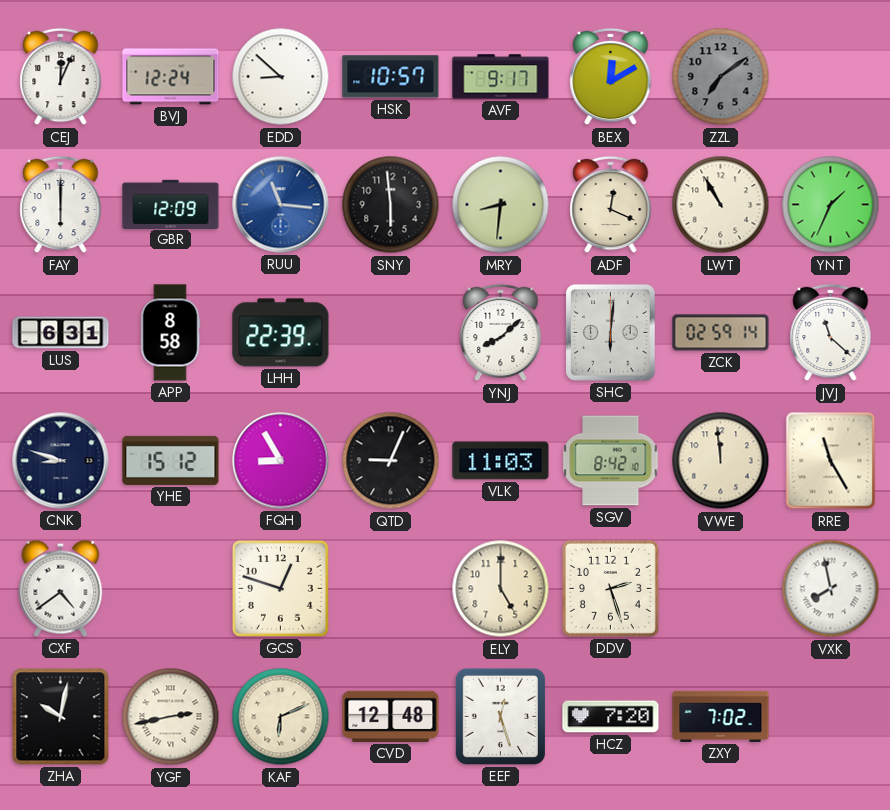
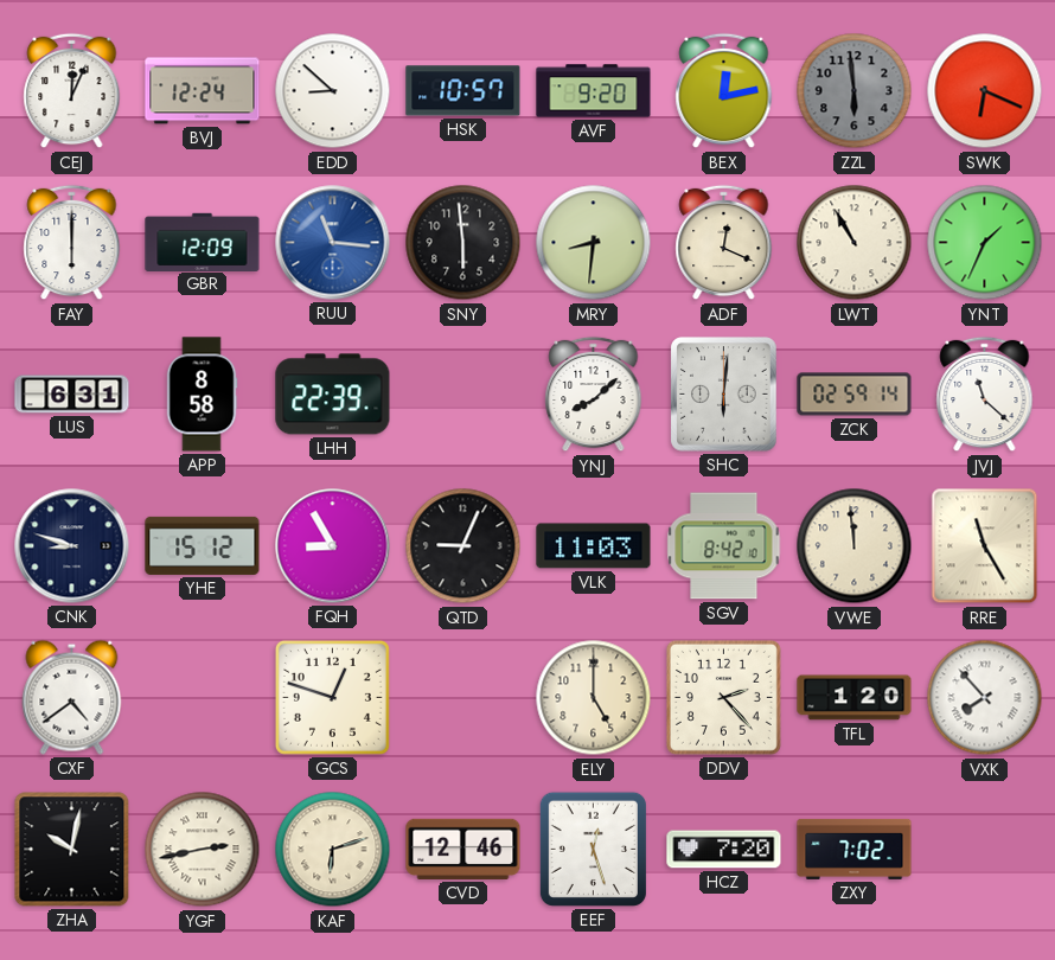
AVF: 9:17 -> 9:20
BEX: 12:10 -> 12:13
ZZL: 7:09 -> 5:59
SWK: none -> 6:19
DDV: 2:27 -> 2:23
TFL: none -> 1:20
VXK: 7:58 -> 7:53
KAF: 6:11 -> 6:12
CVD: 12:48 -> 12:46
